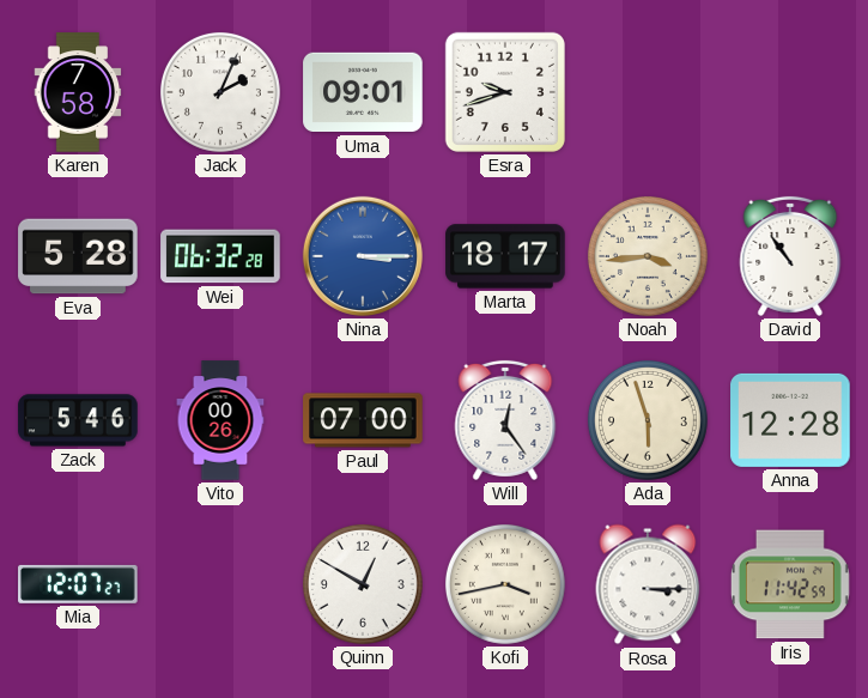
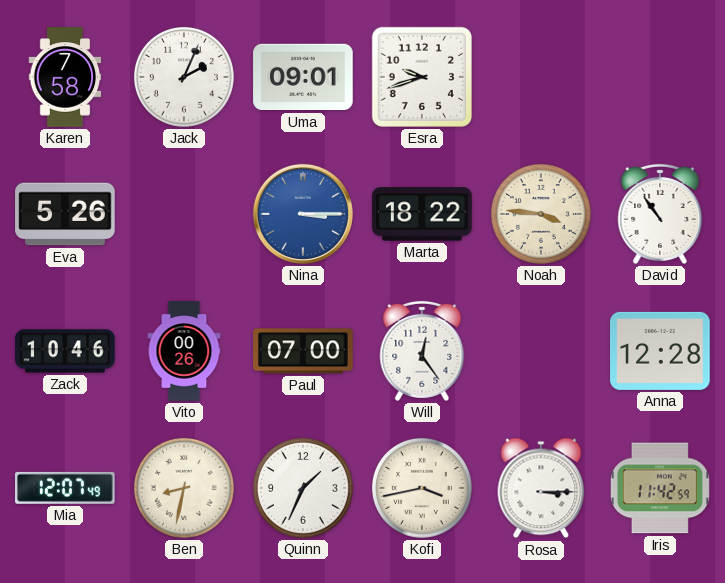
Eva: 5:28 -> 5:26
Wei: 06:32 -> none
Marta: 18:17 -> 18:22
Noah: 3:44 -> 3:46
Zack: 5:46 -> 10:46
Ada: 5:57 -> none
Mia: 12:07:27 -> 12:07:49
Ben: none -> 8:32
Quinn: 12:50 -> 1:34
